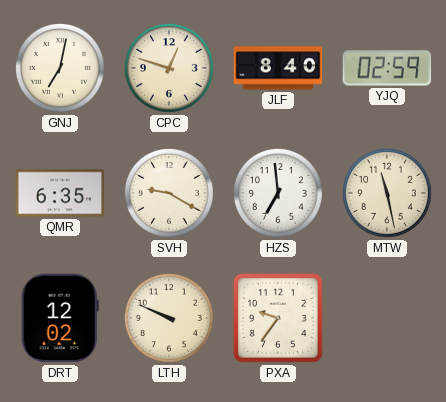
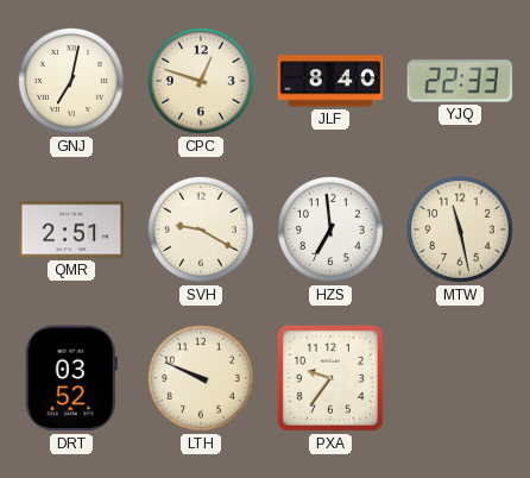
YJQ: 02:59 -> 22:33
QMR: 6:35 -> 2:51
DRT: 12:02 -> 03:52
